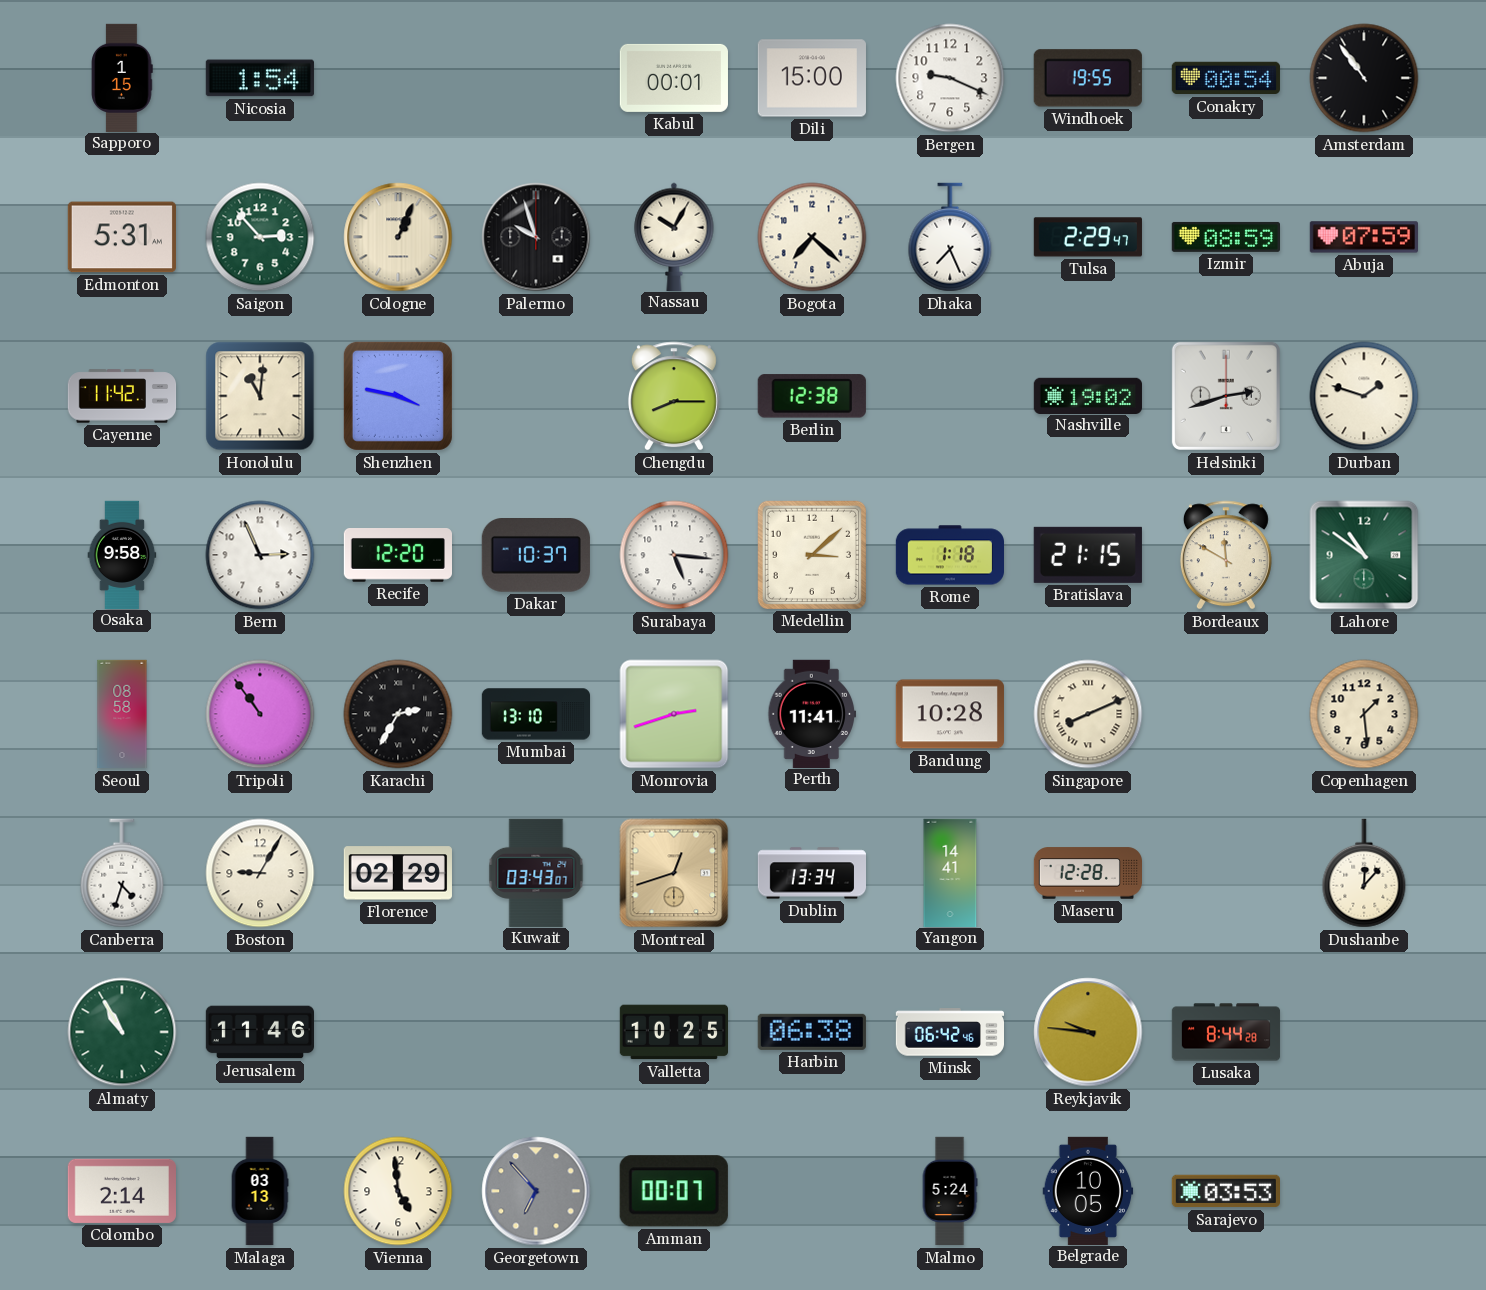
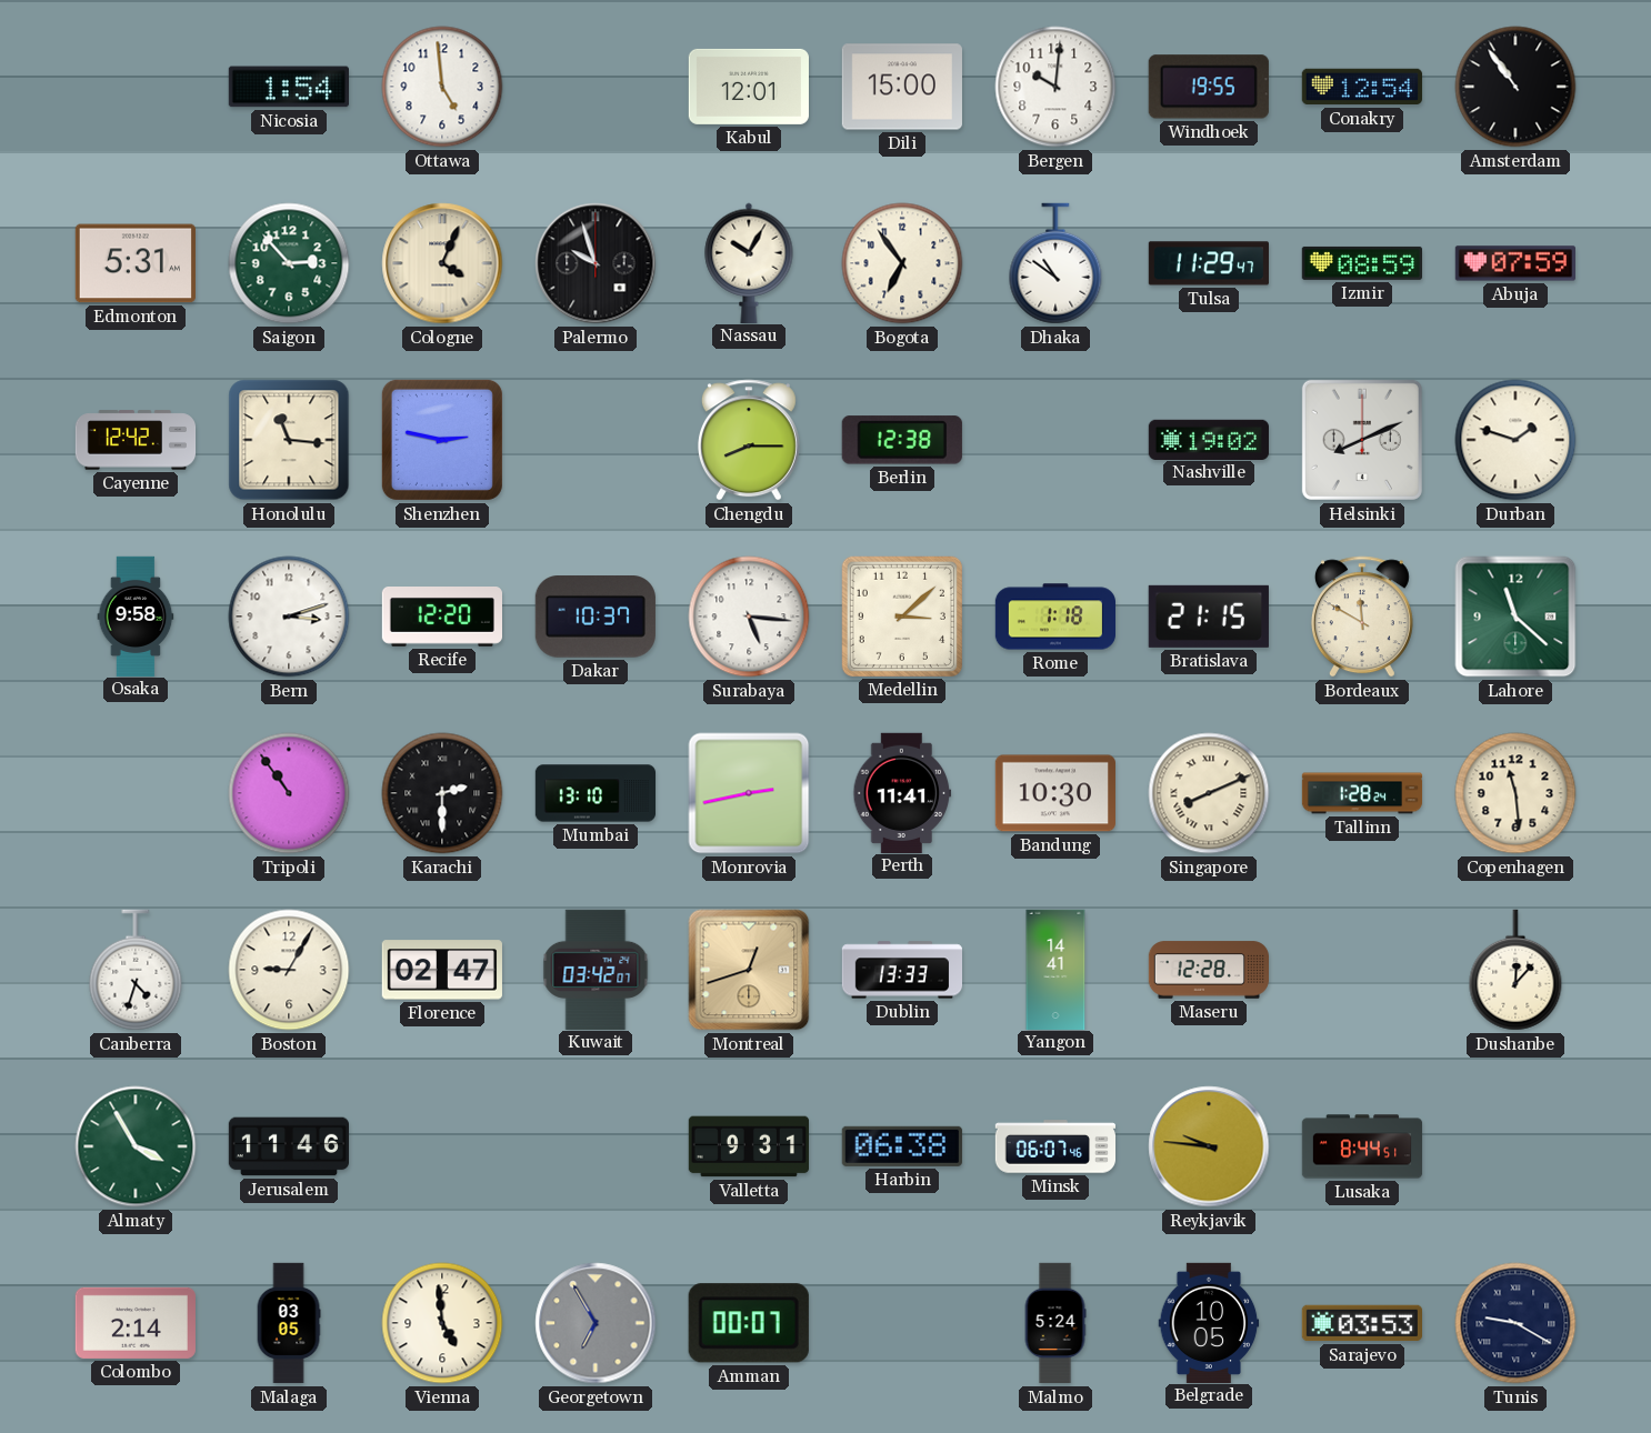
Sapporo: 1:15 -> none
Ottawa: none -> 4:59
Kabul: 00:01 -> 12:01
Bergen: 9:19 -> 10:01
Conakry: 00:54 -> 12:54
Cologne: 1:04 -> 4:04
Bogota: 7:22 -> 6:54
Dhaka: 7:26 -> 10:51
Tulsa: 2:29 -> 11:29
Cayenne: 11:42 -> 12:42
Honolulu: 11:01 -> 11:16
Shenzhen: 3:47 -> 2:47
Helsinki: 2:42 -> 8:11
Bern: 2:56 -> 3:12
Lahore: 10:51 -> 11:22
Seoul: 08:58 -> none
Karachi: 2:35 -> 2:30
Monrovia: 2:42 -> 2:43
Bandung: 10:28 -> 10:30
Tallinn: none -> 1:28
Copenhagen: 1:29 -> 11:29
Florence: 02:29 -> 02:47
Kuwait: 03:43 -> 03:42
Dublin: 13:34 -> 13:33
Almaty: 10:55 -> 3:55
Valletta: 10:25 -> 9:31
Minsk: 06:42 -> 06:07
Lusaka: 8:44:28 -> 8:44:51
Malaga: 03:13 -> 03:05
Georgetown: 6:53 -> 6:55
Tunis: none -> 9:20
